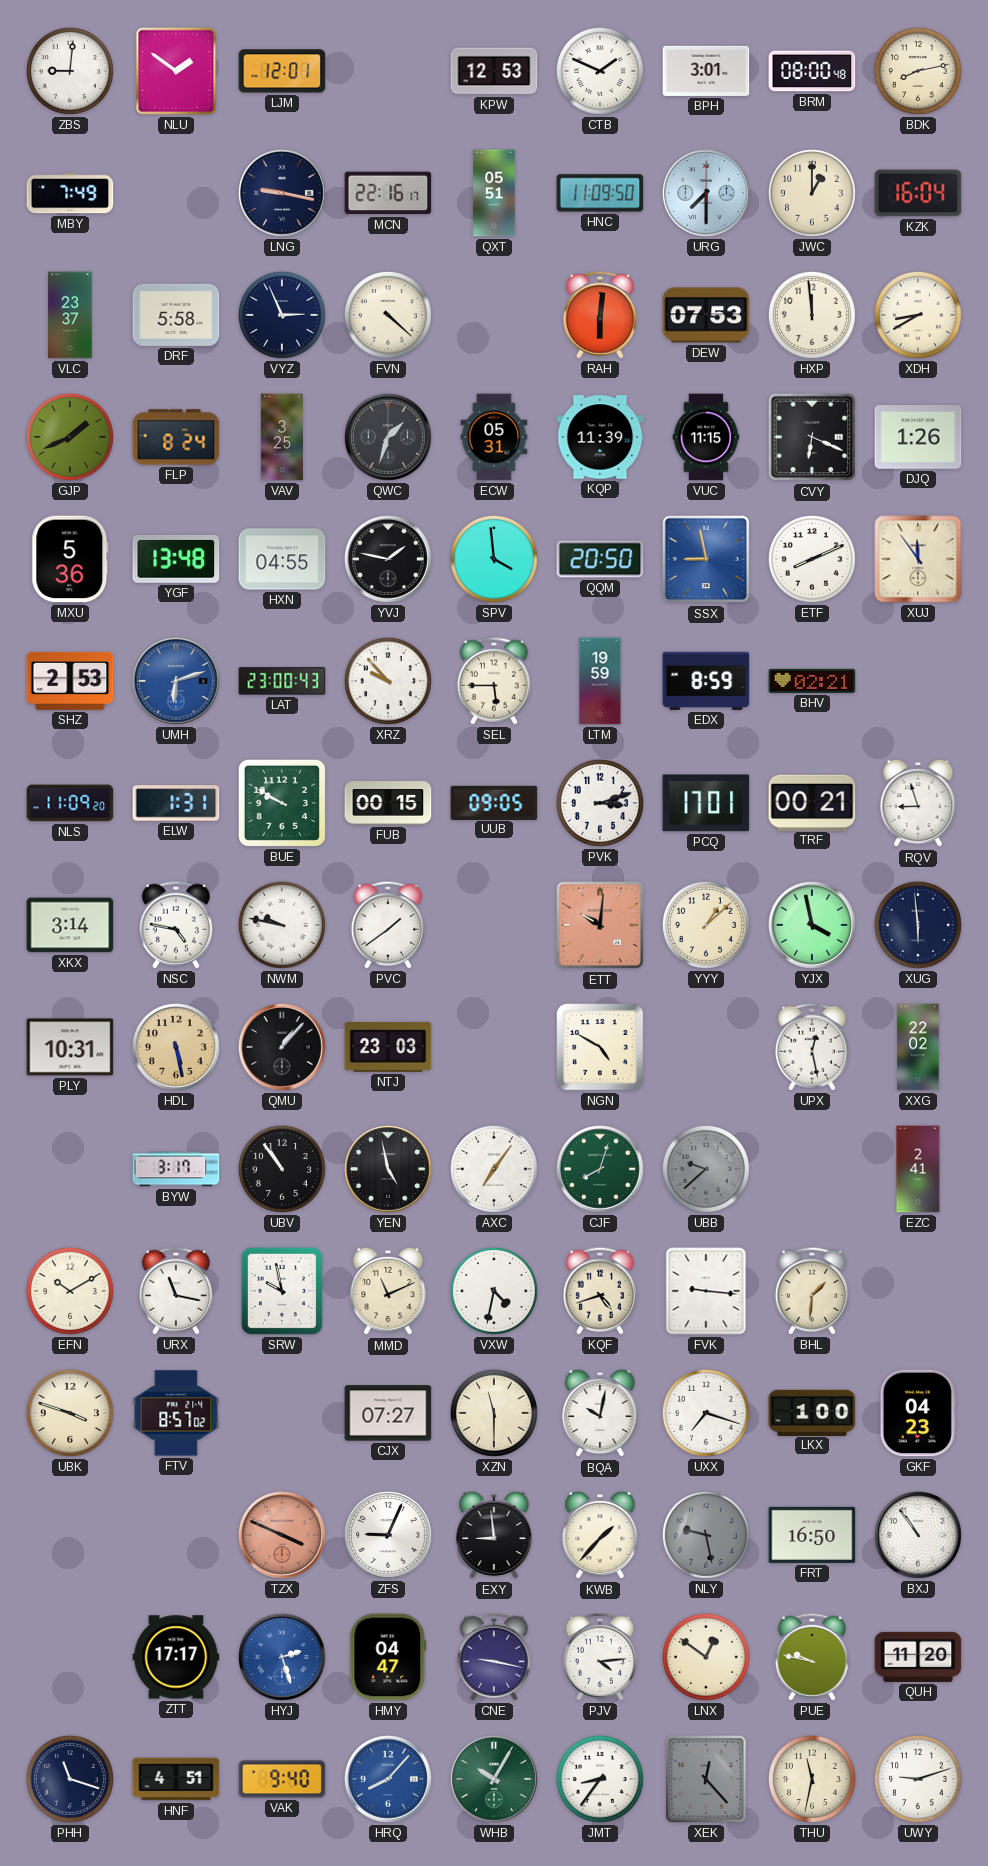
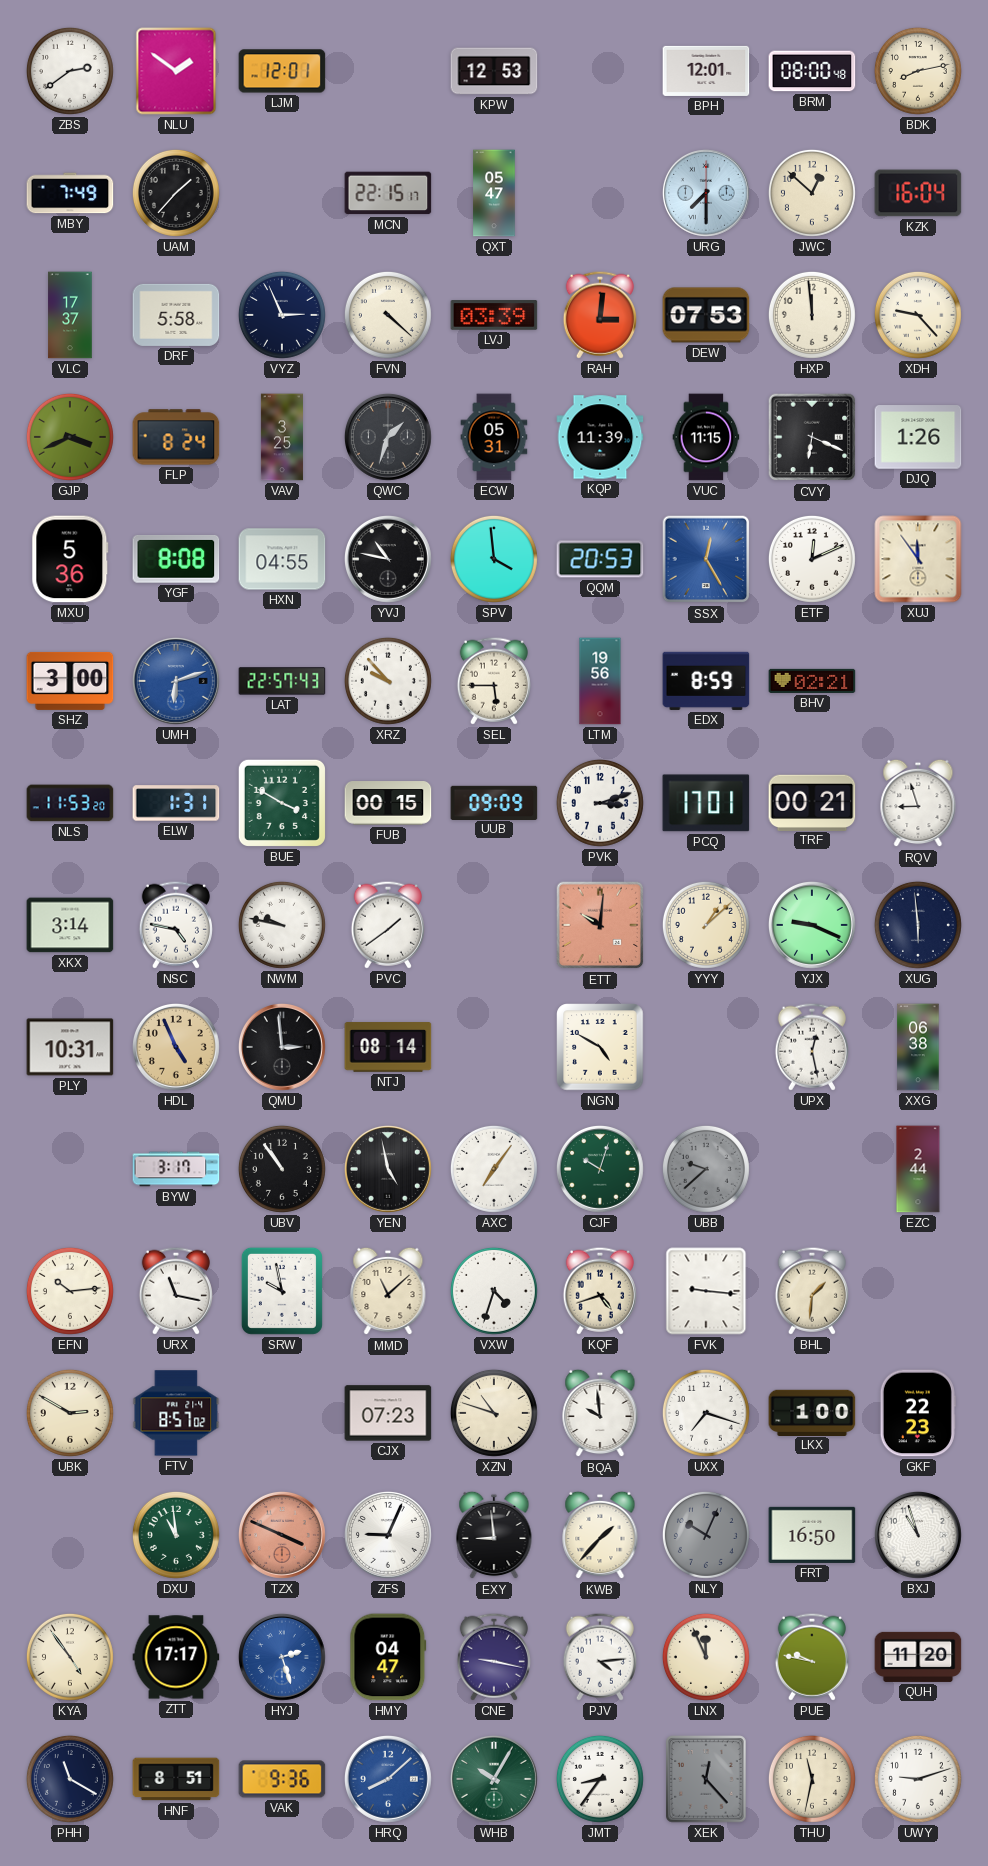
ZBS: 9:01 -> 2:39
CTB: 1:49 -> none
BPH: 3:01 -> 12:01
UAM: none -> 1:37
LNG: 9:17 -> none
MCN: 22:16 -> 22:15
QXT: 05:51 -> 05:47
HNC: 11:09 -> none
JWC: 1:00 -> 12:52
VLC: 23:37 -> 17:37
LVJ: none -> 03:39
RAH: 6:01 -> 3:01
XDH: 8:40 -> 9:23
GJP: 1:41 -> 3:41
YGF: 13:48 -> 8:08
YVJ: 1:47 -> 10:47
QQM: 20:50 -> 20:53
SSX: 8:58 -> 12:25
ETF: 8:11 -> 12:11
SHZ: 2:53 -> 3:00
LAT: 23:00 -> 22:57
LTM: 19:59 -> 19:56
NLS: 11:09 -> 11:53
BUE: 9:50 -> 3:50
UUB: 09:05 -> 09:09
YJX: 3:58 -> 9:19
HDL: 5:28 -> 4:56
QMU: 1:07 -> 2:59
NTJ: 23:03 -> 08:14
XXG: 22:02 -> 06:38
CJF: 8:03 -> 10:03
EZC: 2:41 -> 2:44
EFN: 10:10 -> 10:14
MMD: 11:11 -> 11:08
VXW: 4:32 -> 4:33
UBK: 3:48 -> 2:50
CJX: 07:27 -> 07:23
XZN: 11:30 -> 10:48
BQA: 10:02 -> 9:59
GKF: 04:23 -> 22:23
DXU: none -> 10:59
NLY: 9:28 -> 10:04
BXJ: 10:54 -> 10:57
KYA: none -> 4:54
LNX: 12:51 -> 11:56
PHH: 11:18 -> 11:20
HNF: 4:51 -> 8:51
VAK: 9:40 -> 9:36
HRQ: 8:07 -> 8:08
